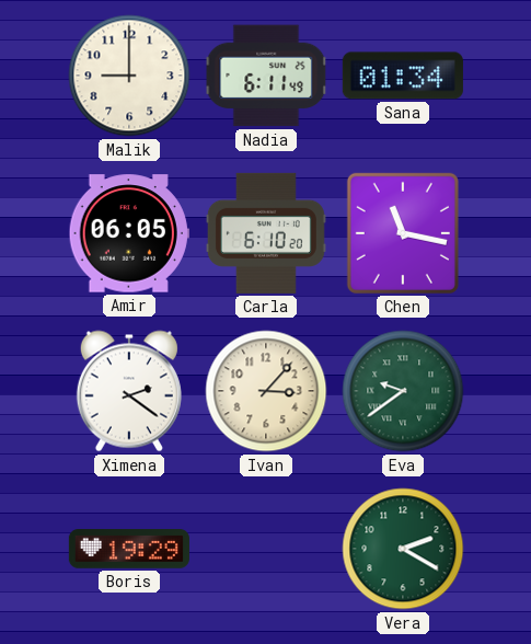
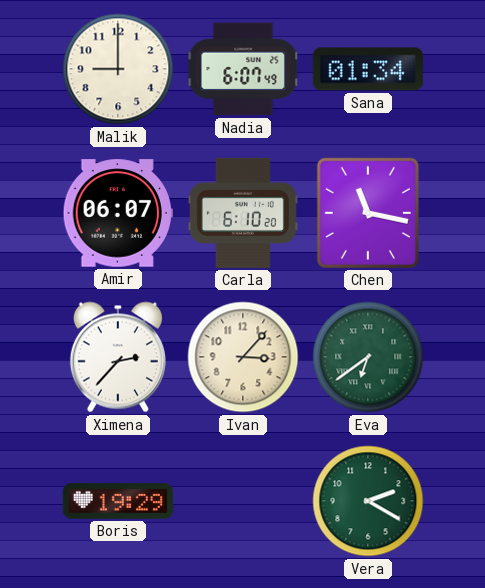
Nadia: 6:11 -> 6:07
Amir: 06:05 -> 06:07
Ximena: 2:21 -> 2:37
Eva: 9:39 -> 6:39
